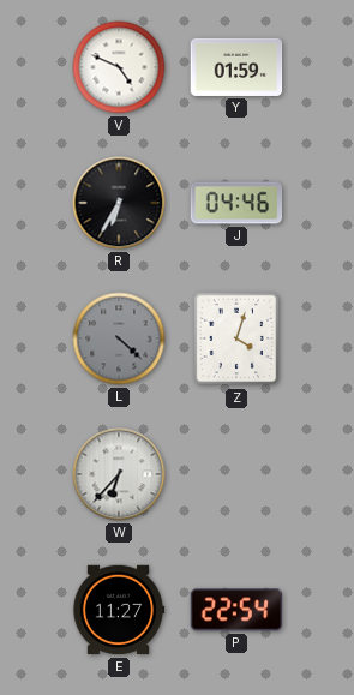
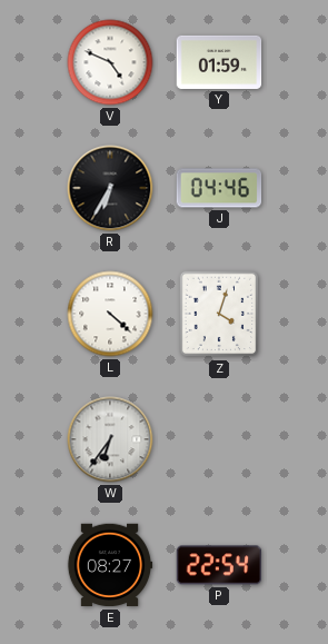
L dial: grey -> white
W: 6:37 -> 6:36
E: 11:27 -> 08:27
